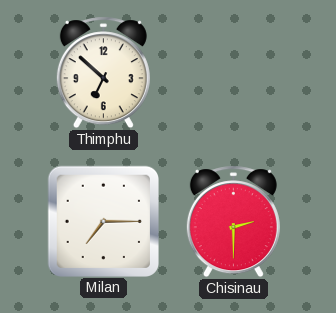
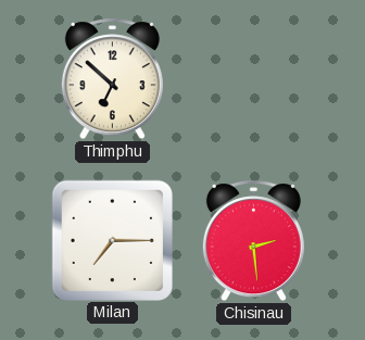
Chisinau: 2:30 -> 2:29
